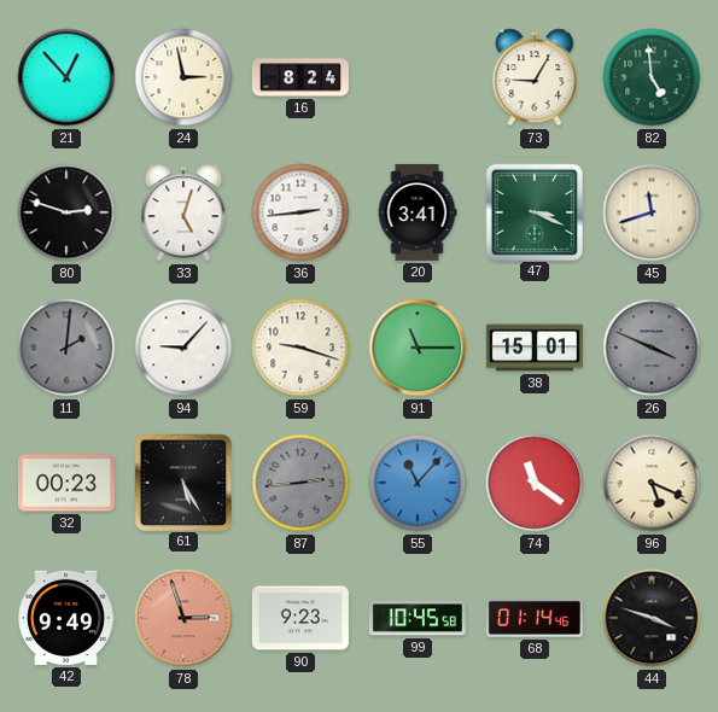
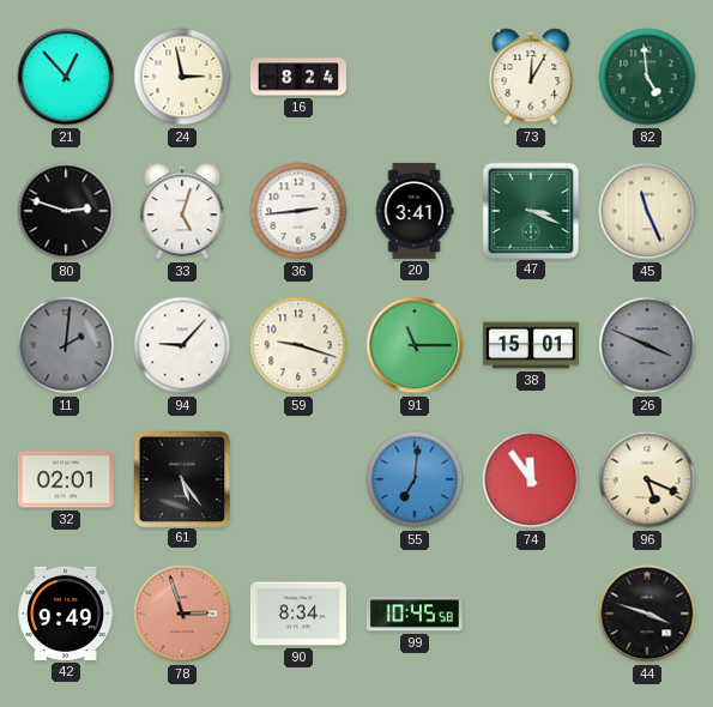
73: 9:05 -> 12:05
45: 11:42 -> 11:26
32: 00:23 -> 02:01
61: 5:25 -> 5:24
87: 2:44 -> none
55: 11:07 -> 7:01
74: 11:21 -> 11:54
90: 9:23 -> 8:34
68: 01:14 -> none
